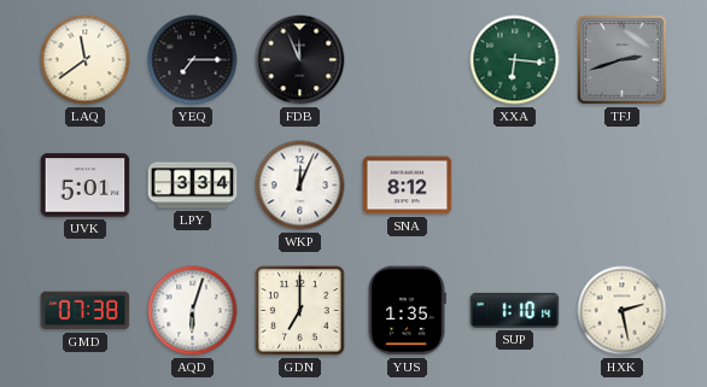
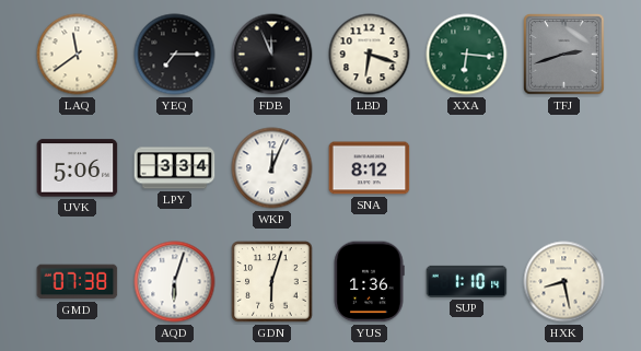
LBD: none -> 6:18
UVK: 5:01 -> 5:06
GDN: 7:00 -> 6:03
YUS: 1:35 -> 1:36
HXK: 2:28 -> 8:28
